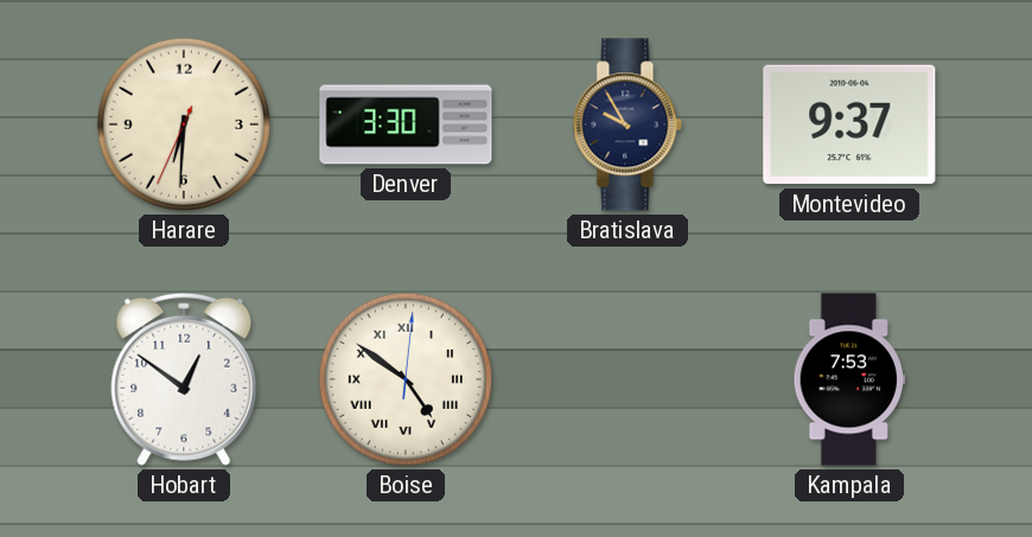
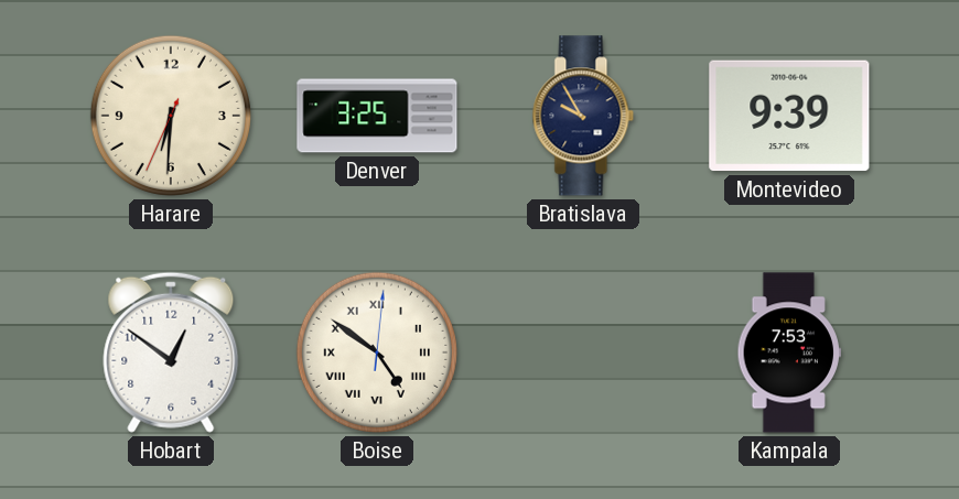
Denver: 3:30 -> 3:25
Montevideo: 9:37 -> 9:39
